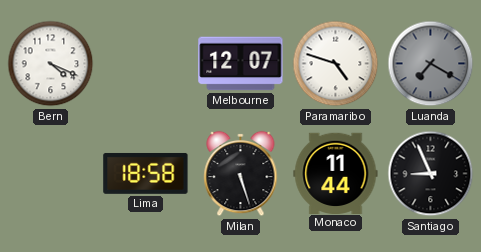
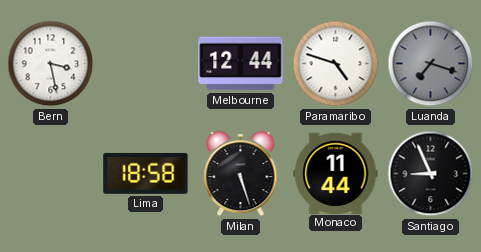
Bern: 4:19 -> 3:28
Melbourne: 12:07 -> 12:44
Luanda: 7:20 -> 7:18
